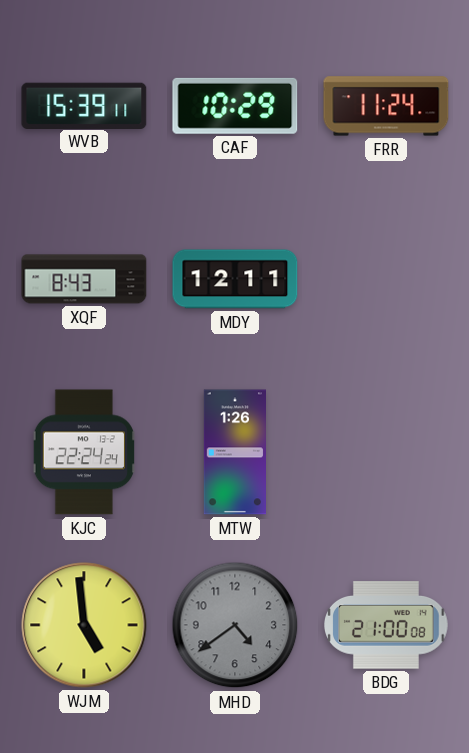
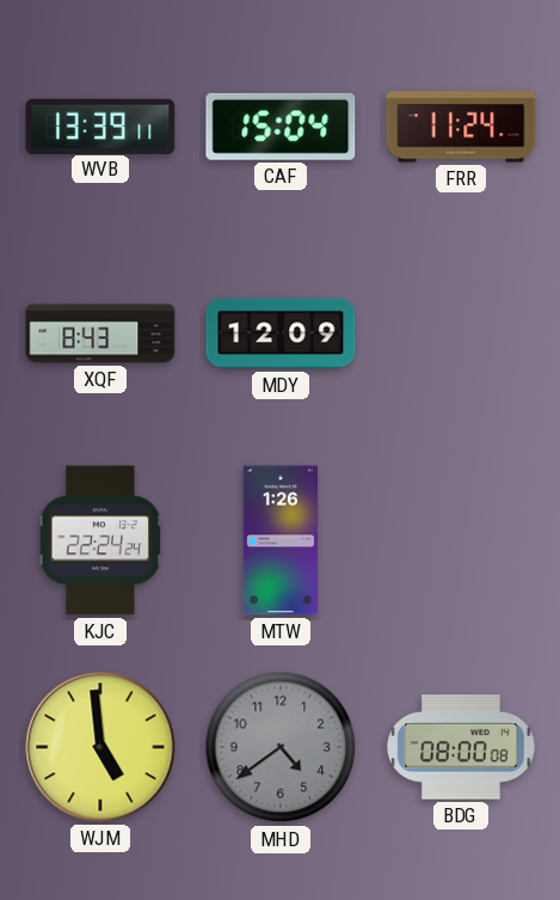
WVB: 15:39 -> 13:39
CAF: 10:29 -> 15:04
MDY: 12:11 -> 12:09
BDG: 21:00 -> 08:00
